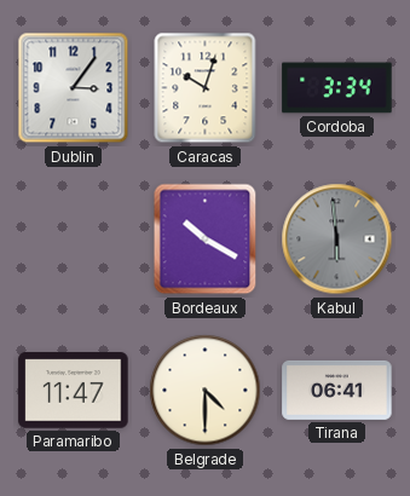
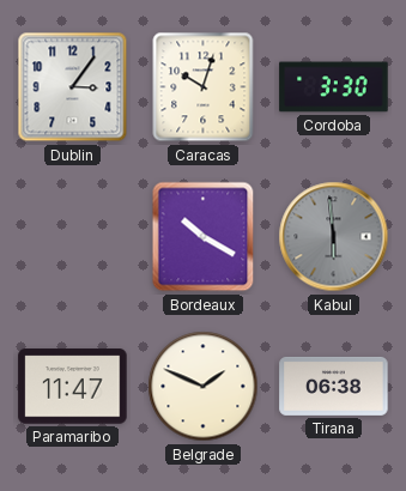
Cordoba: 3:34 -> 3:30
Belgrade: 4:30 -> 1:49
Tirana: 06:41 -> 06:38
